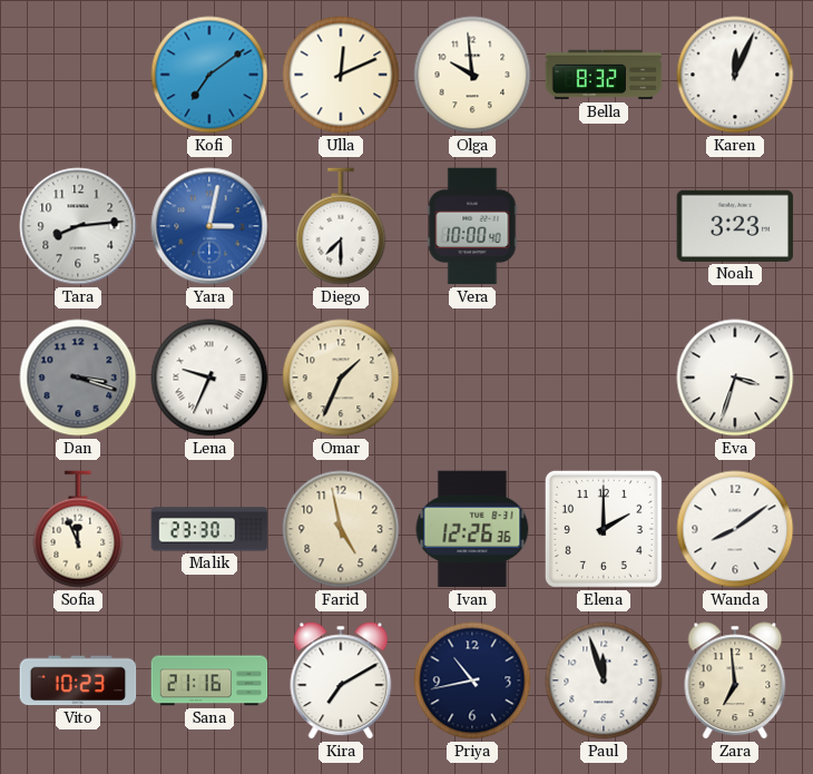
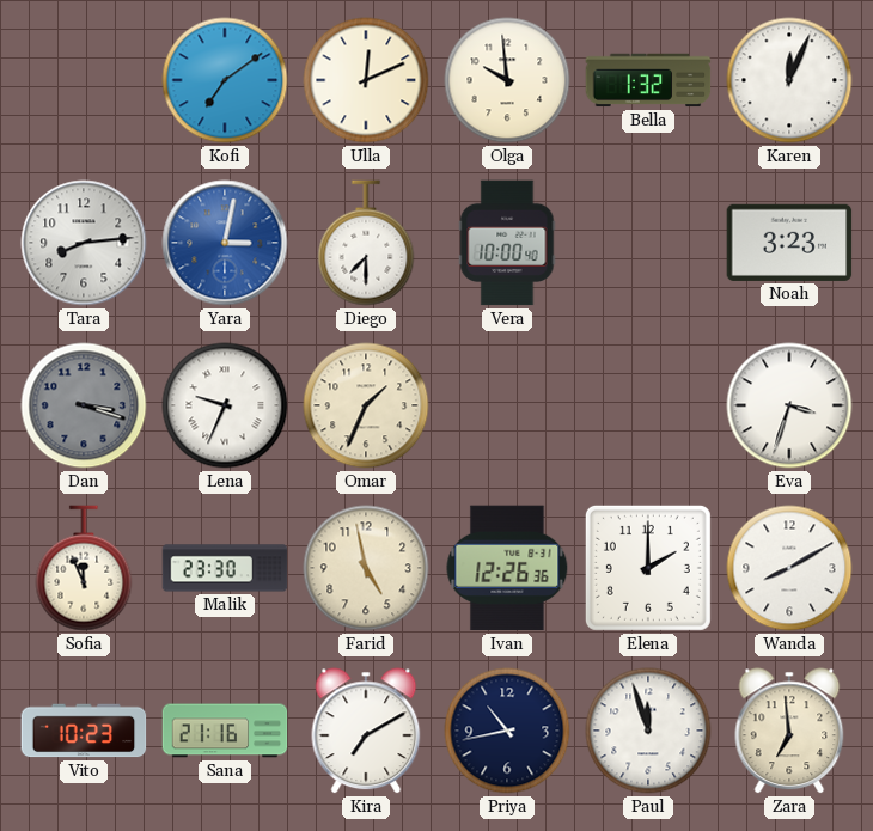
Bella: 8:32 -> 1:32
Wanda: 8:09 -> 8:10
